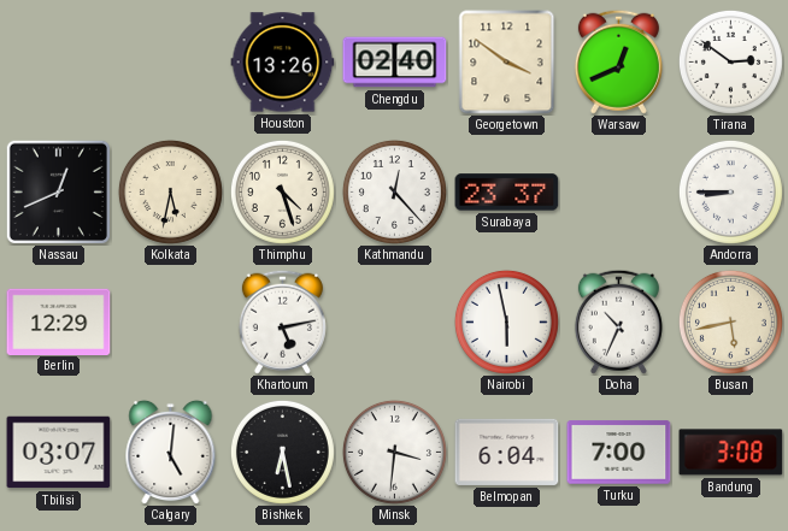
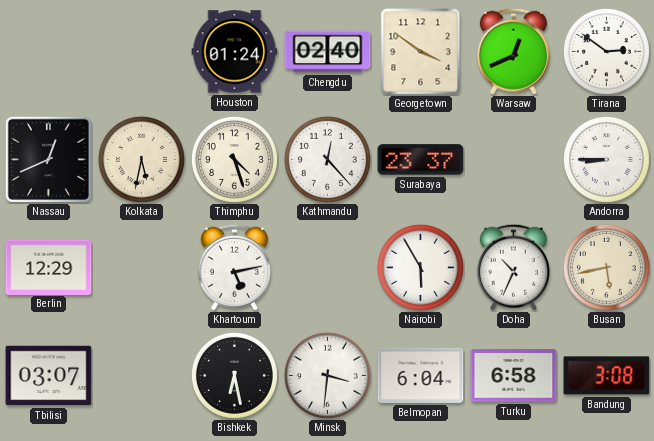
Houston: 13:26 -> 01:24
Nairobi: 5:58 -> 5:55
Calgary: 5:01 -> none
Turku: 7:00 -> 6:58
